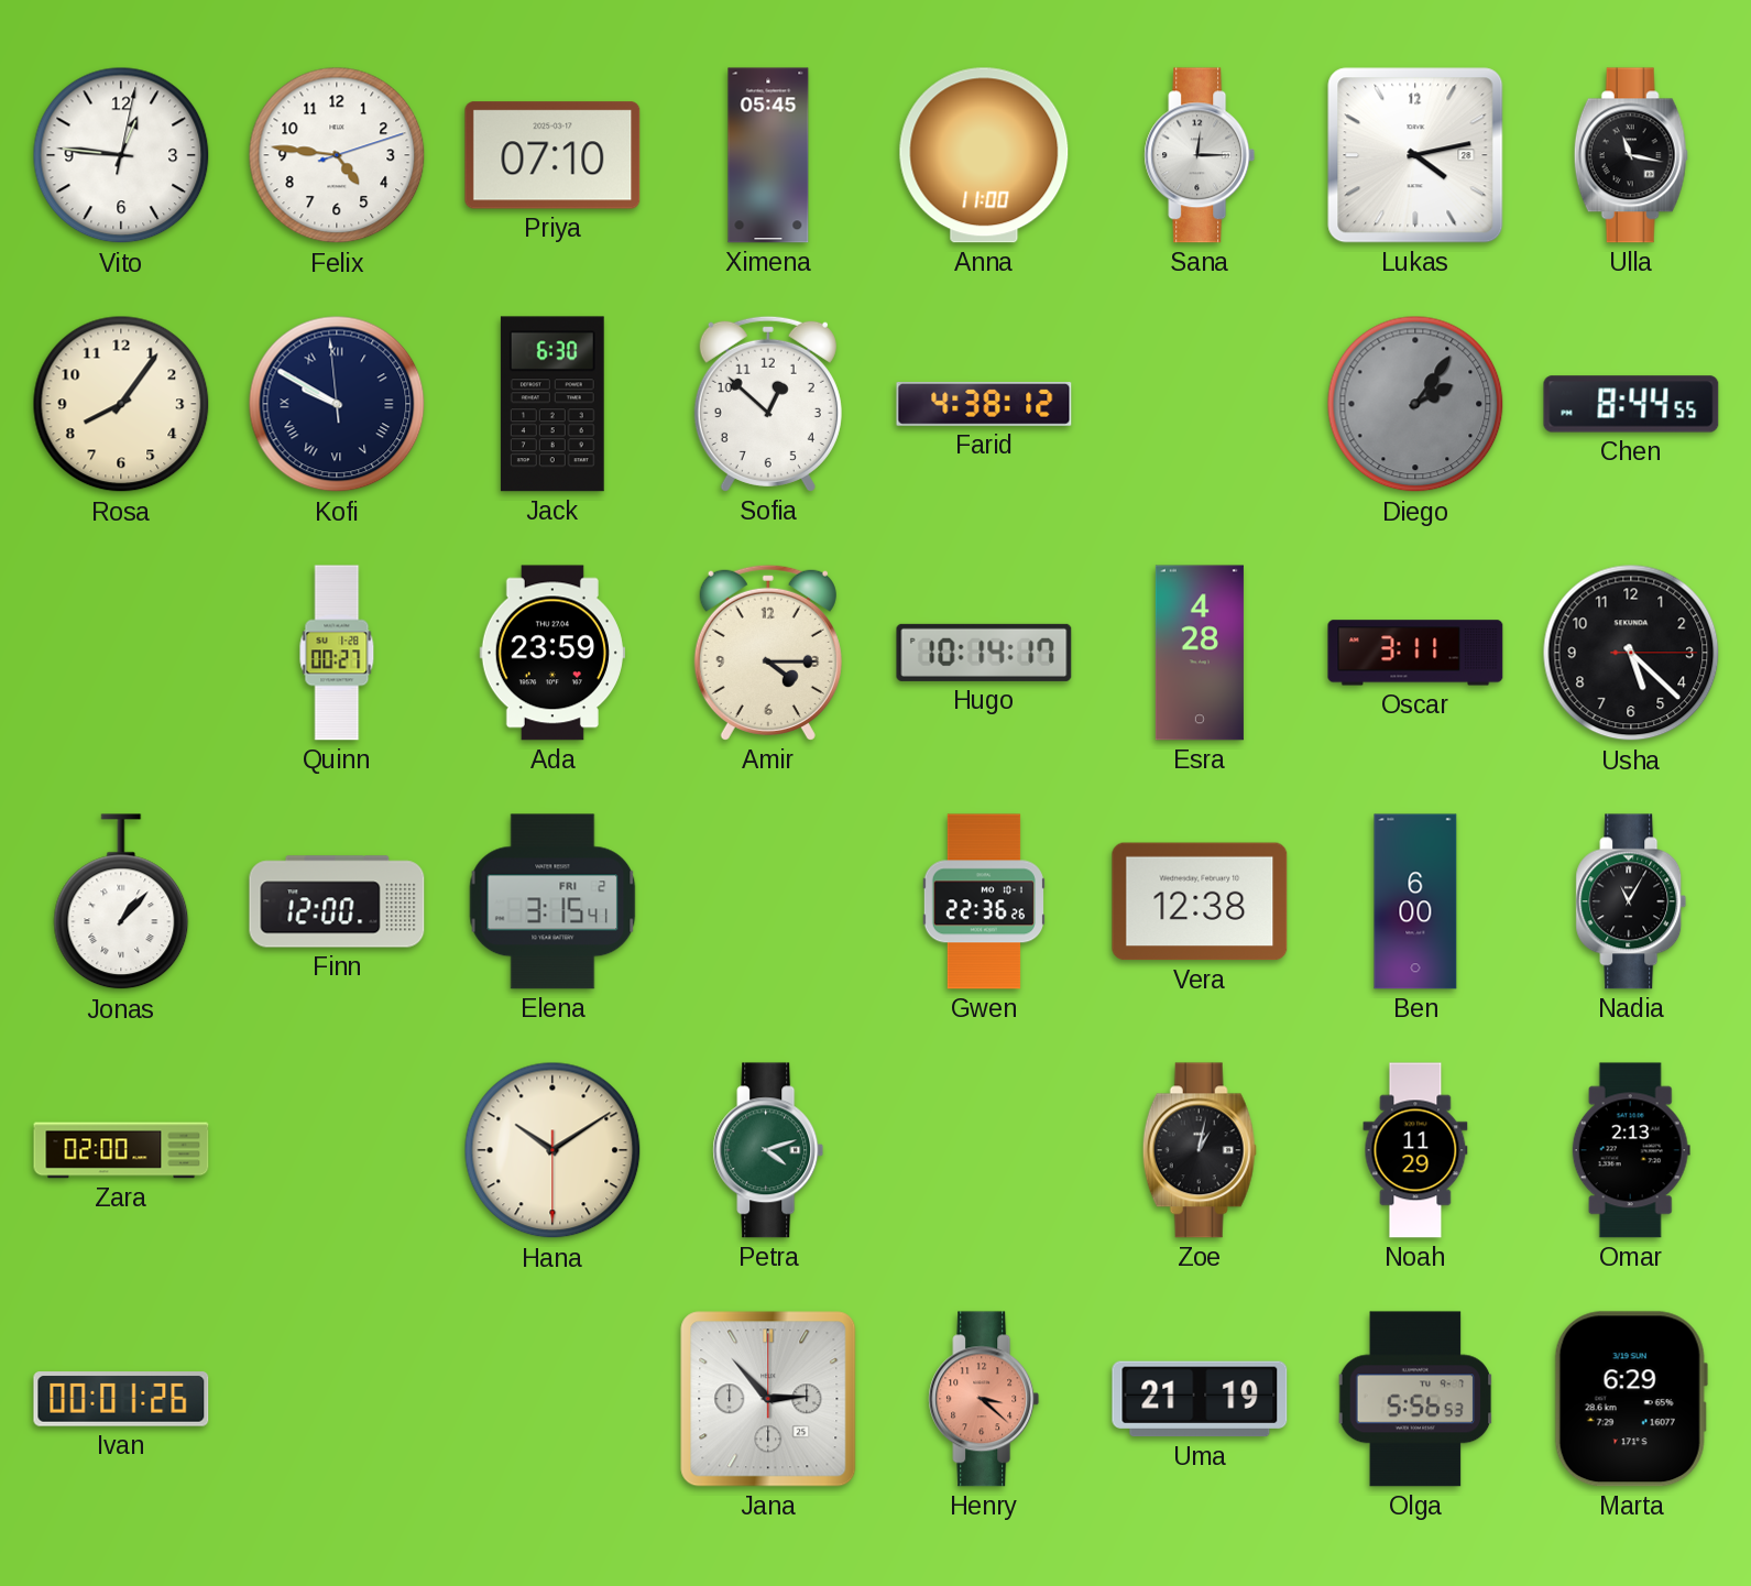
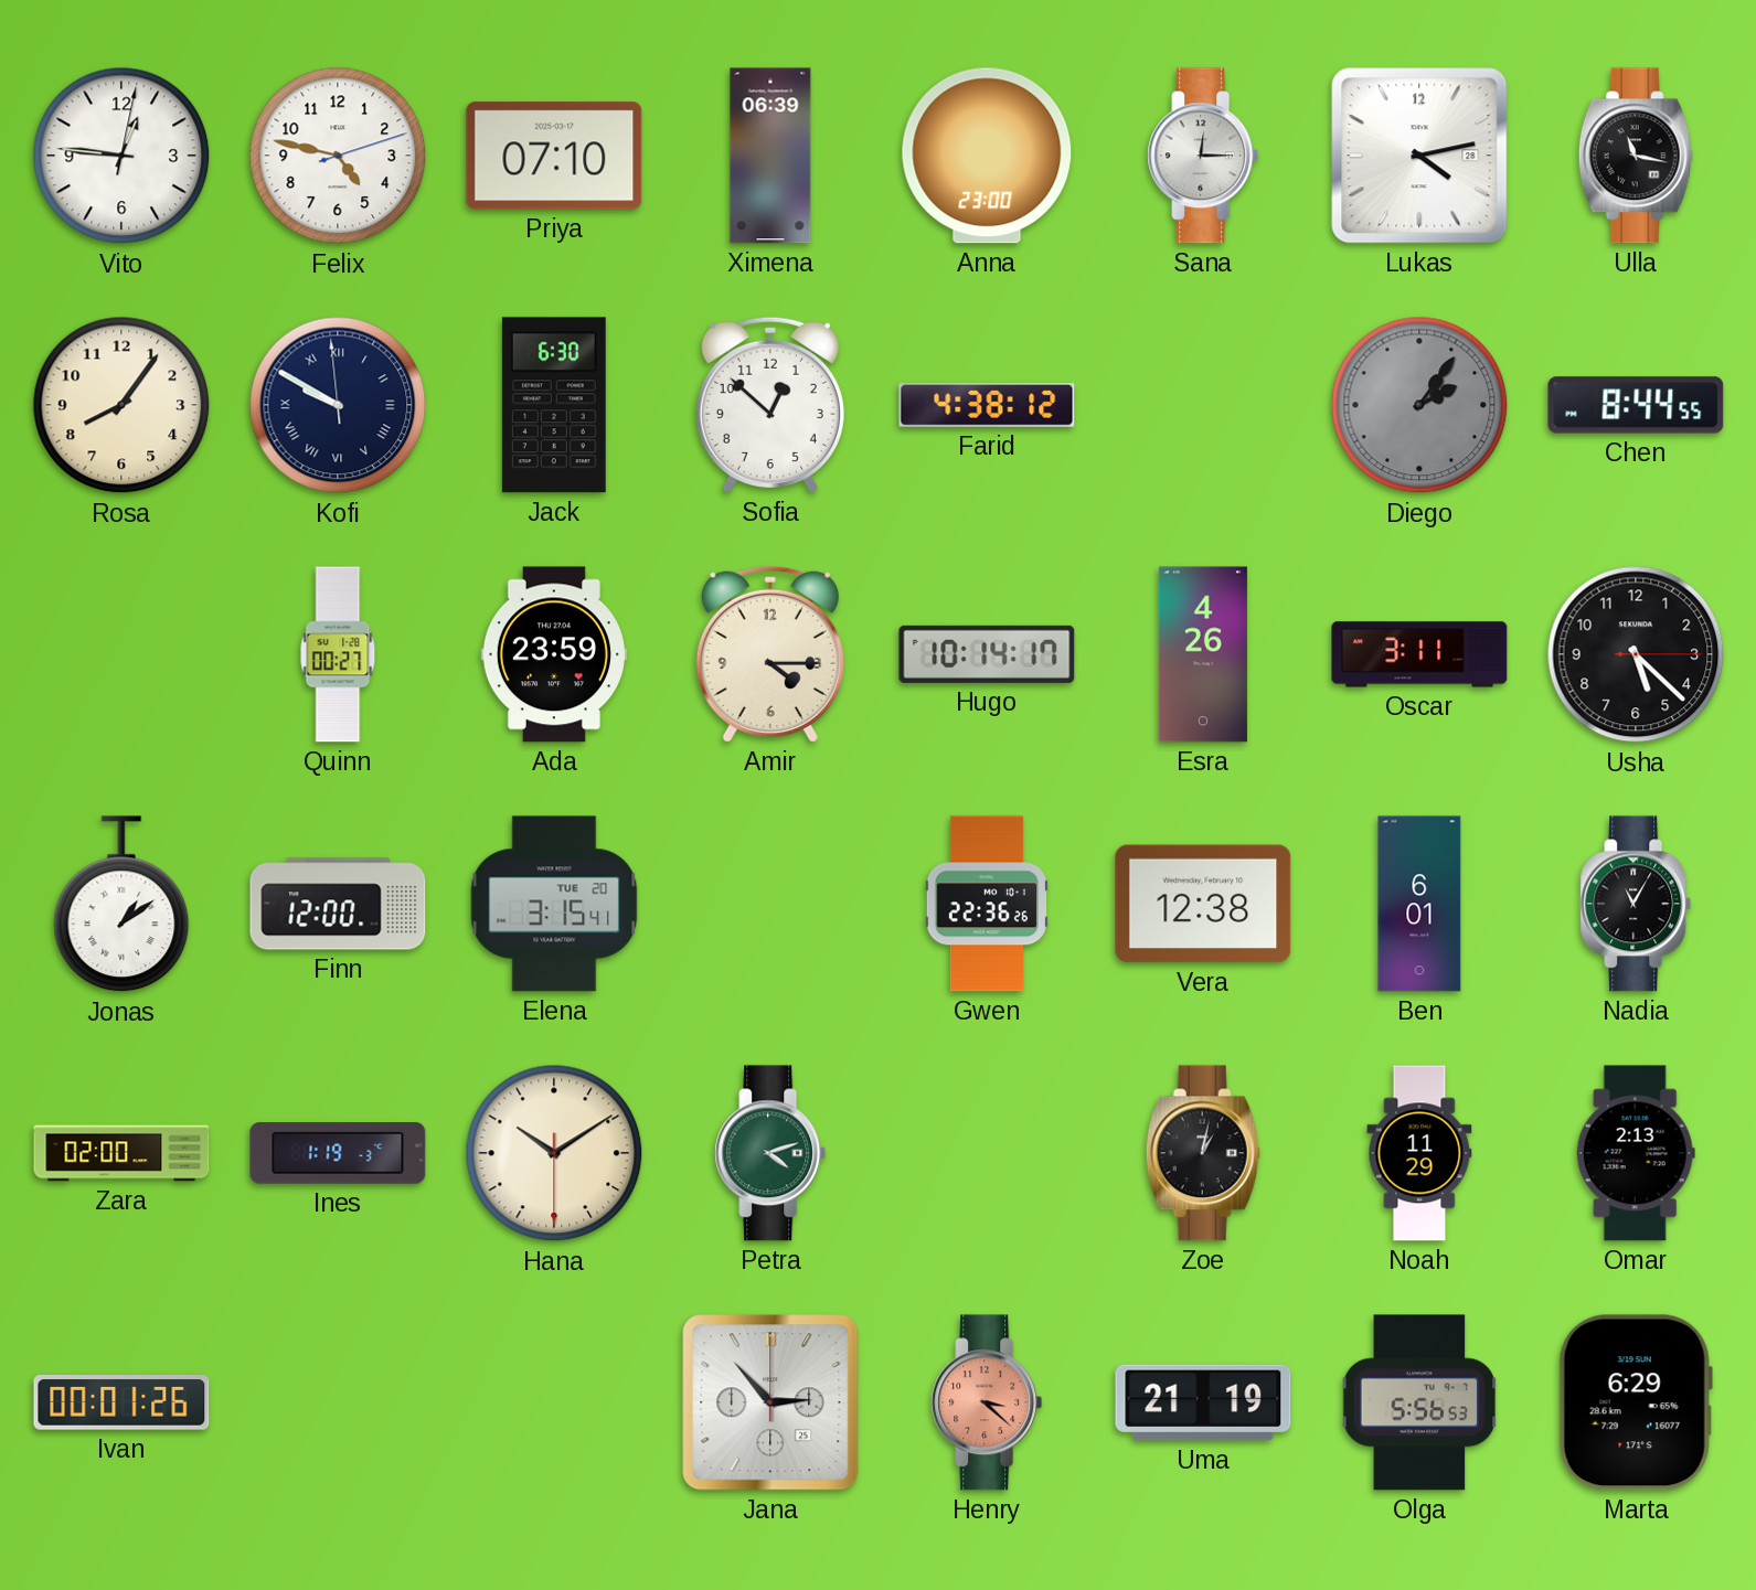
Felix: 4:46 -> 4:47
Ximena: 05:45 -> 06:39
Anna: 11:00 -> 23:00
Esra: 4:28 -> 4:26
Jonas: 1:07 -> 1:09
Elena date: FRI 2 -> TUE 20
Ben: 6:00 -> 6:01
Ines: none -> 1:19
